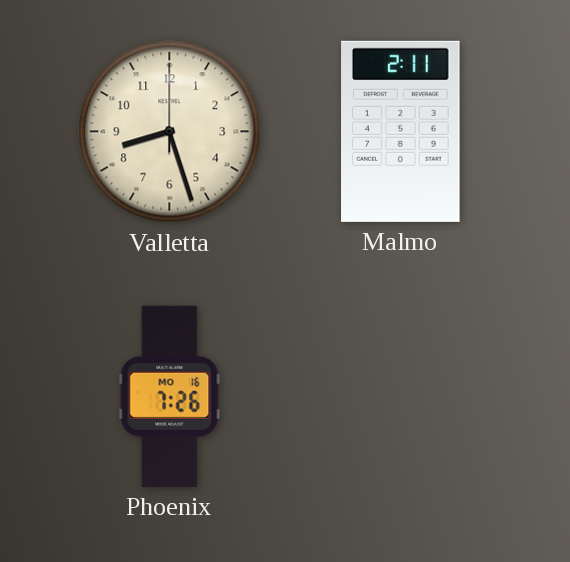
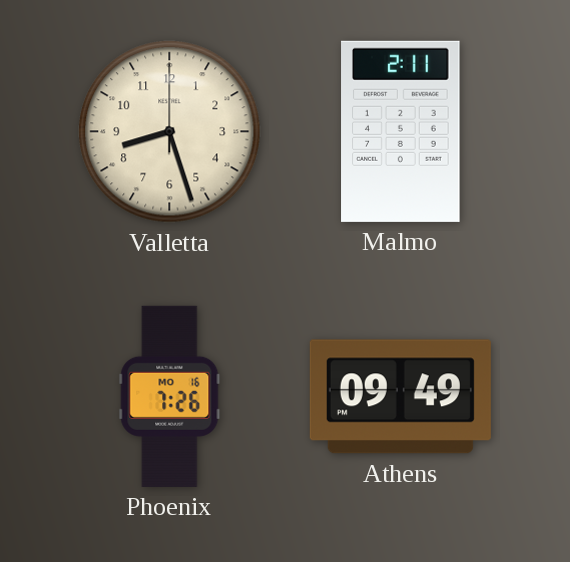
Athens: none -> 09:49
